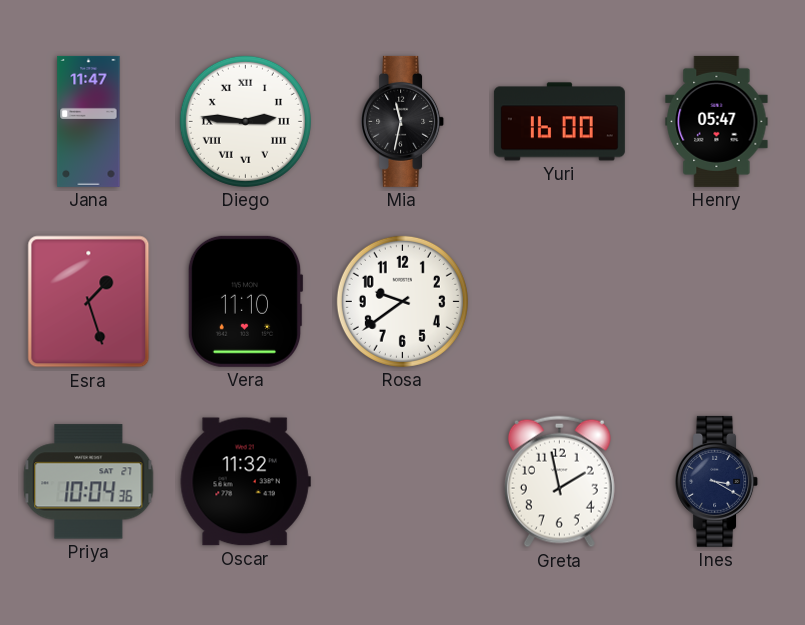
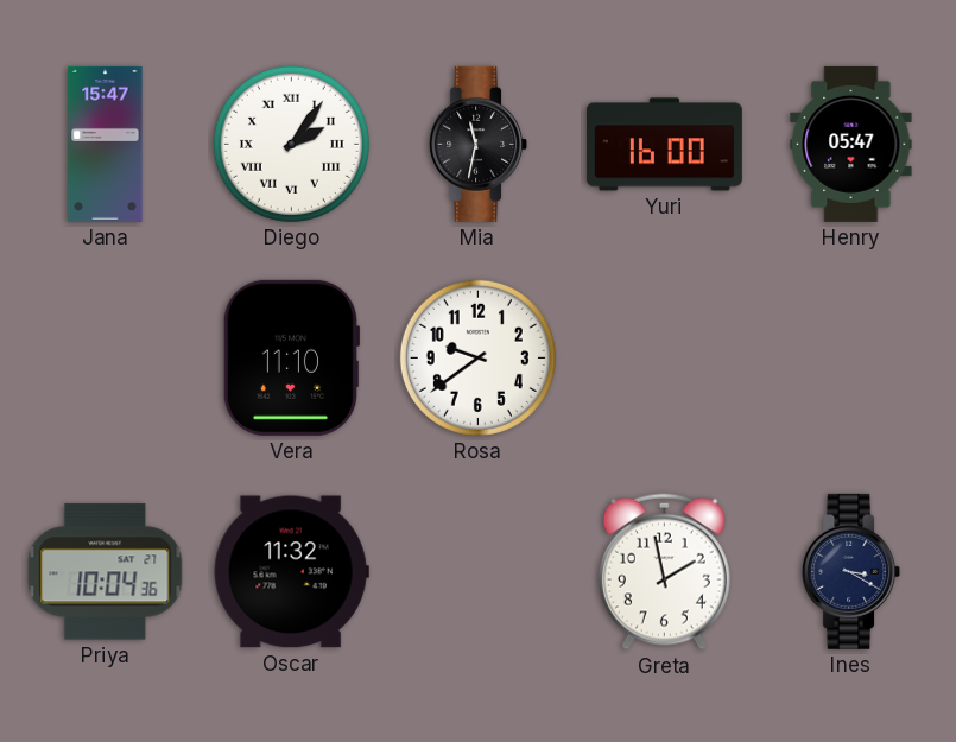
Jana: 11:47 -> 15:47
Diego: 2:46 -> 2:06
Esra: 1:27 -> none
